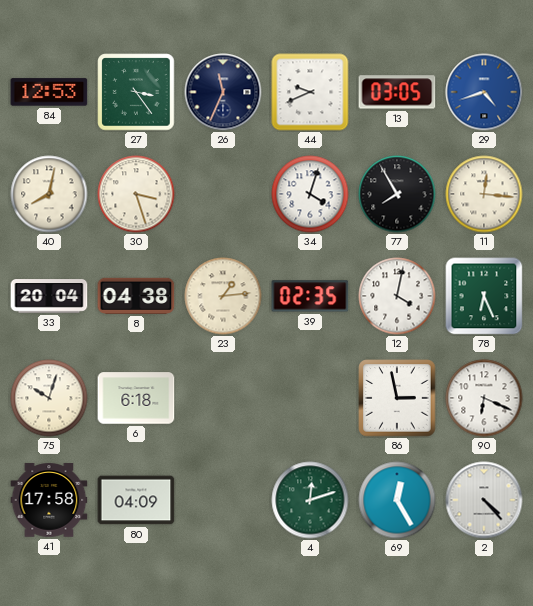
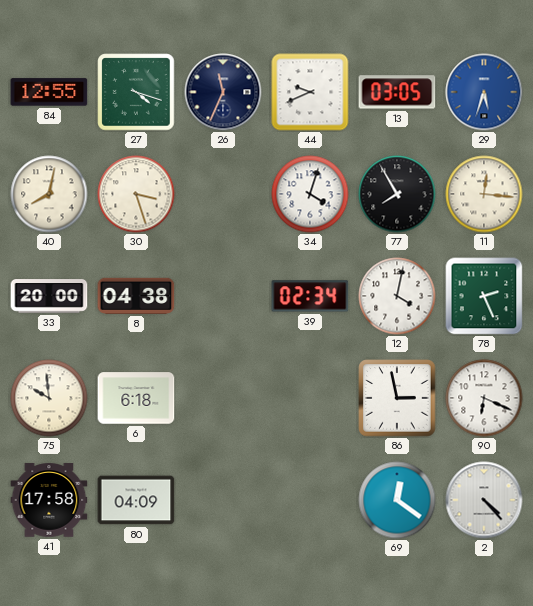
84: 12:53 -> 12:55
27: 3:24 -> 4:18
29: 4:42 -> 5:33
33: 20:04 -> 20:00
23: 1:14 -> none
39: 02:35 -> 02:34
78: 6:26 -> 2:26
75: 10:03 -> 9:59
4: 12:12 -> none
69: 12:25 -> 12:21
